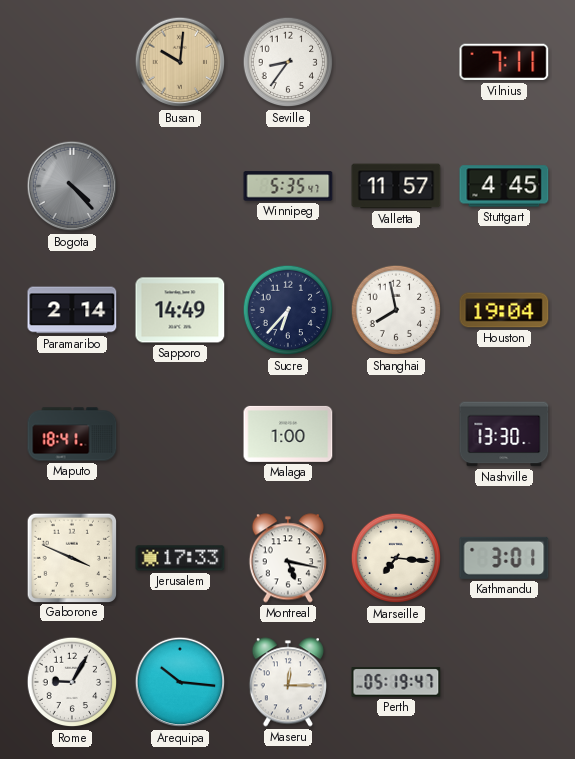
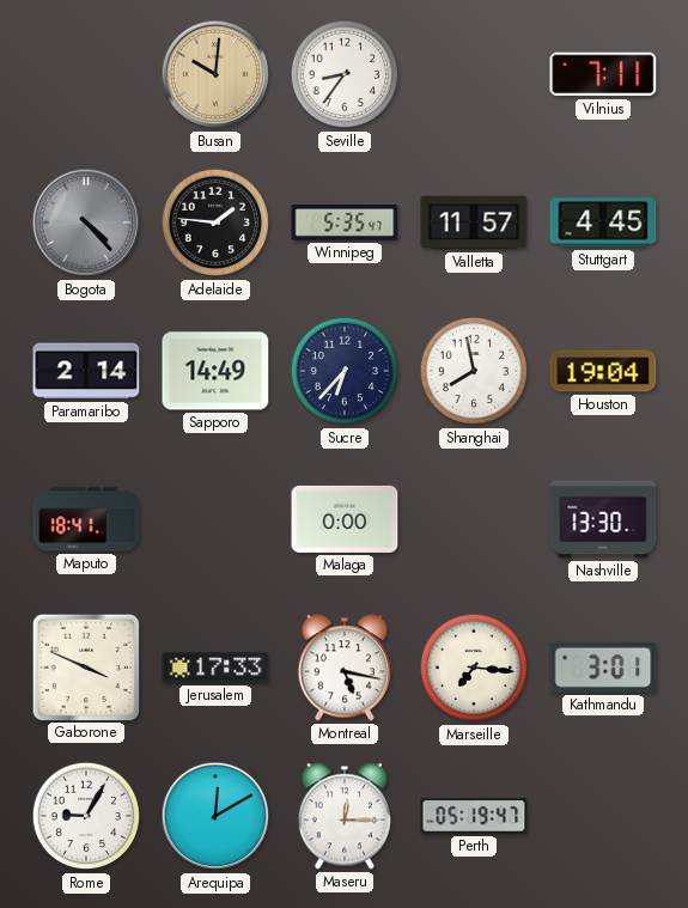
Adelaide: none -> 1:46
Malaga: 1:00 -> 0:00
Arequipa: 10:16 -> 12:10
